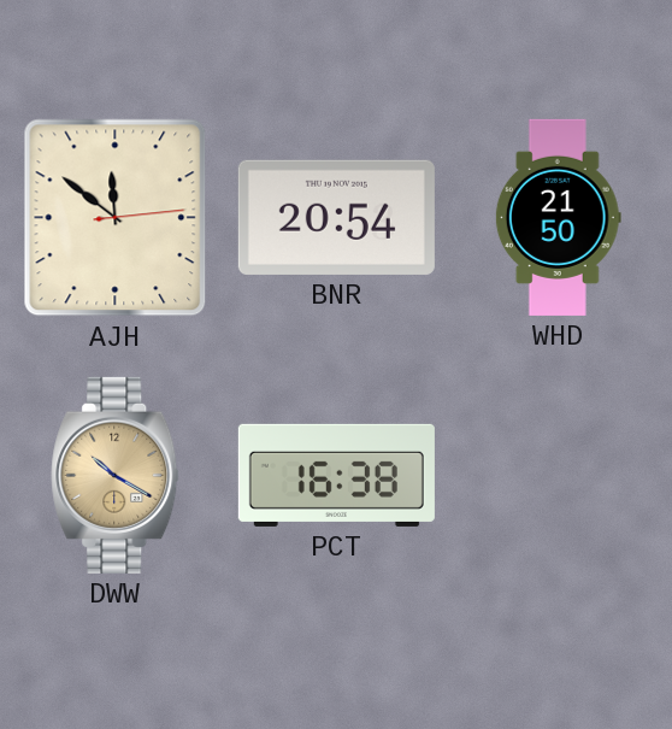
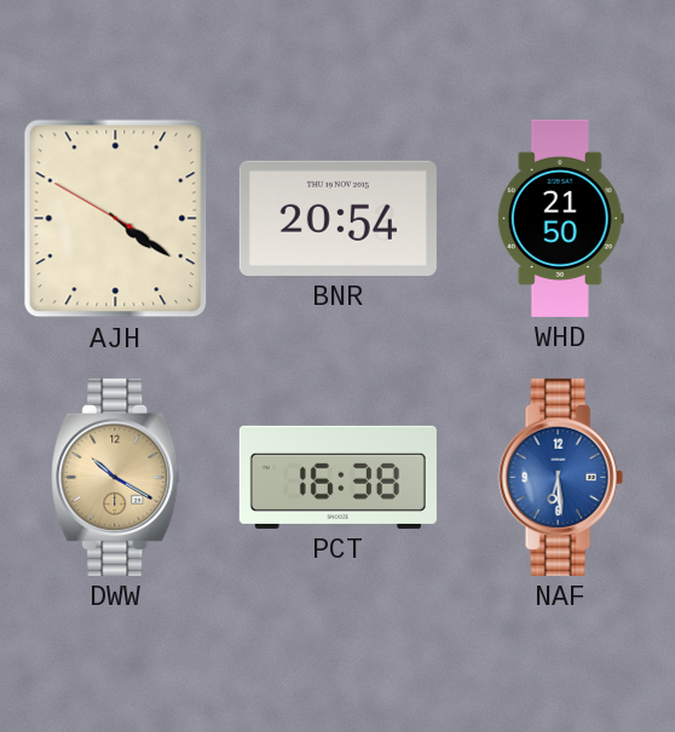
AJH: 11:51 -> 4:20
NAF: none -> 6:29
